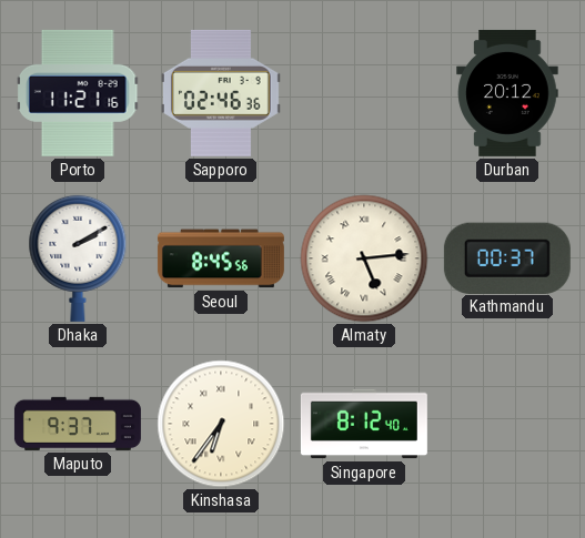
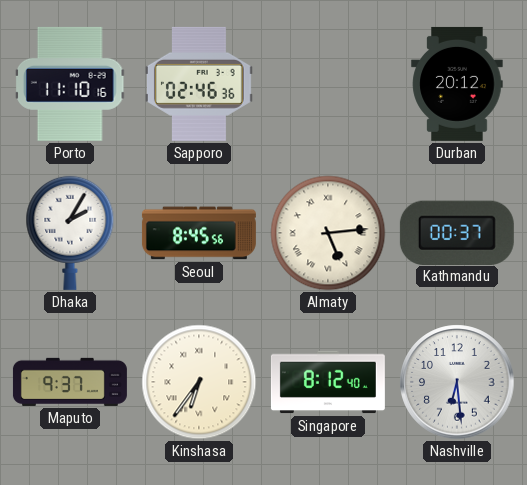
Porto: 11:21 -> 11:10
Dhaka: 2:10 -> 2:05
Nashville: none -> 6:29
